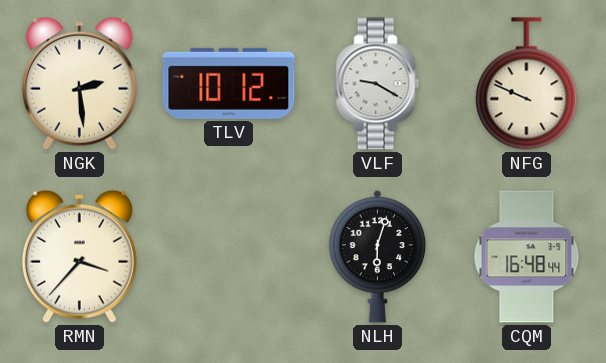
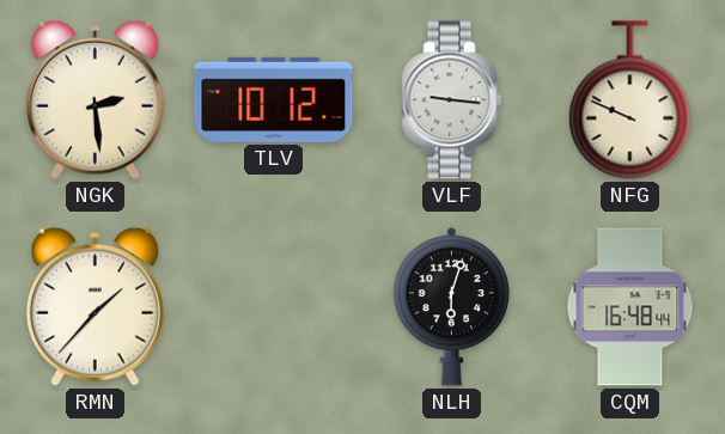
VLF: 9:20 -> 9:16
RMN: 3:37 -> 1:37
